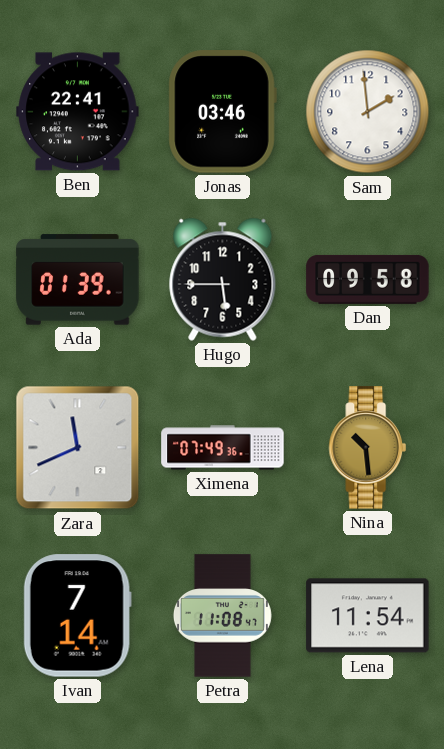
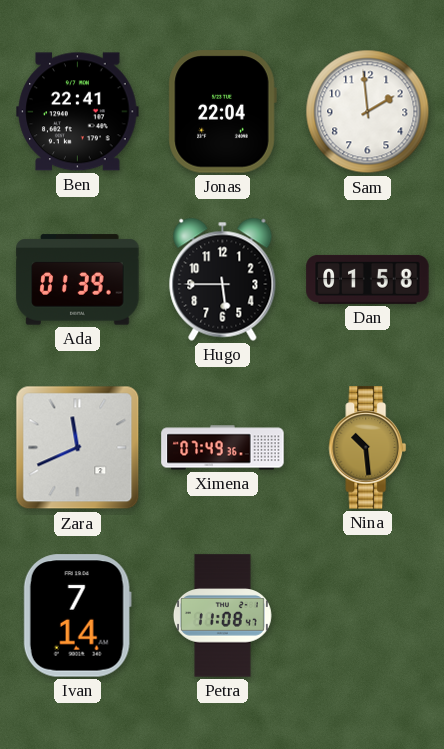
Jonas: 03:46 -> 22:04
Dan: 09:58 -> 01:58
Lena: 11:54 -> none
